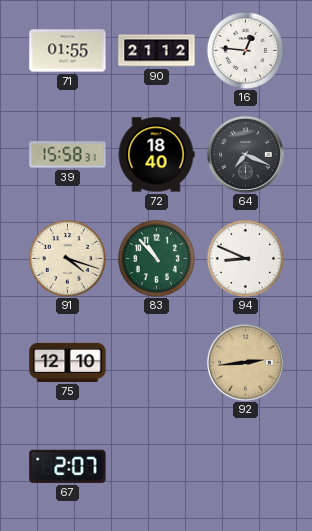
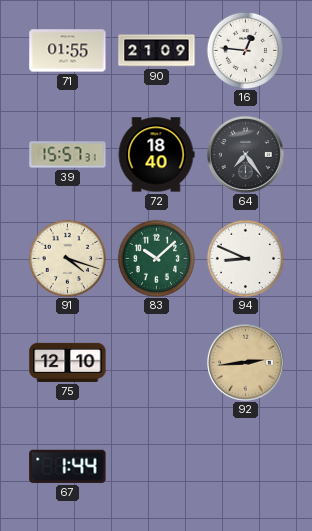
90: 21:12 -> 21:09
39: 15:58 -> 15:57
64: 7:19 -> 7:24
83: 10:53 -> 10:08
67: 2:07 -> 1:44
